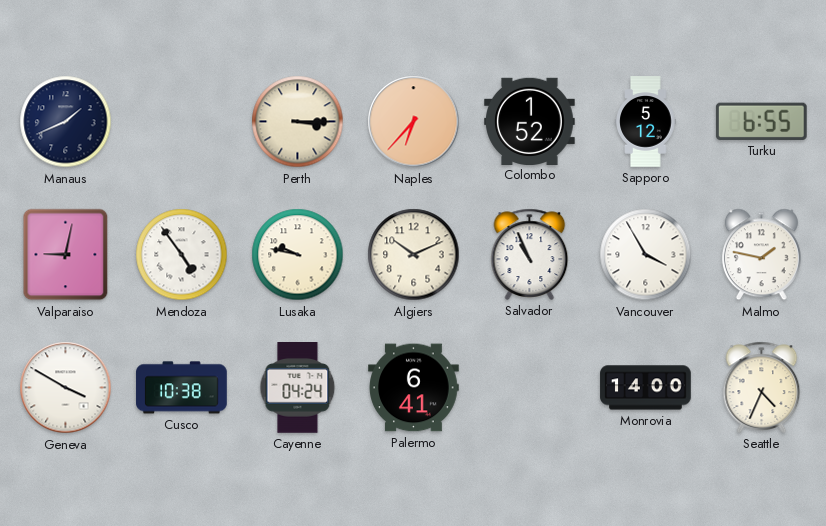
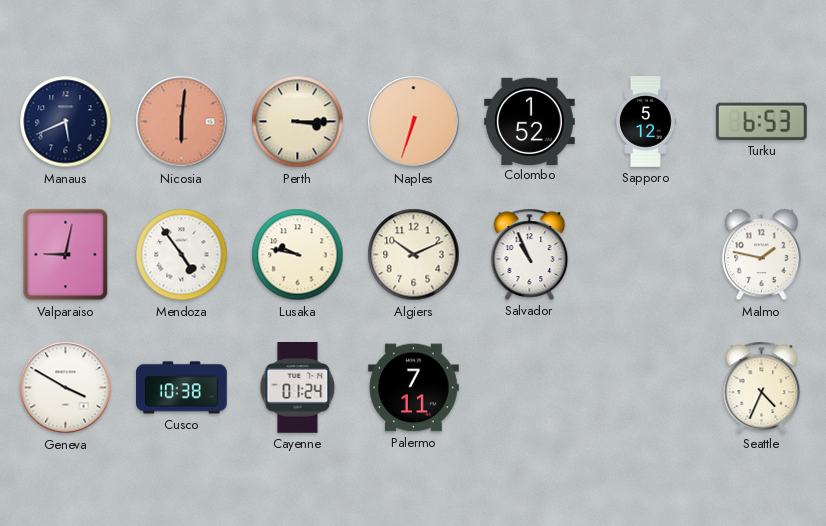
Manaus: 1:41 -> 5:41
Nicosia: none -> 6:01
Naples: 6:37 -> 6:33
Turku: 6:55 -> 6:53
Vancouver: 3:55 -> none
Cayenne: 04:24 -> 01:24
Palermo: 6:41 -> 7:11
Monrovia: 14:00 -> none
